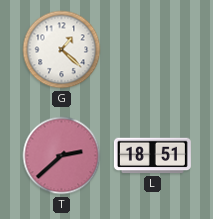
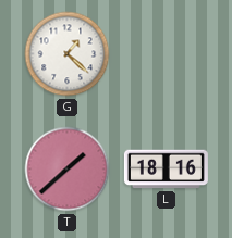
T: 2:38 -> 1:38
L: 18:51 -> 18:16
